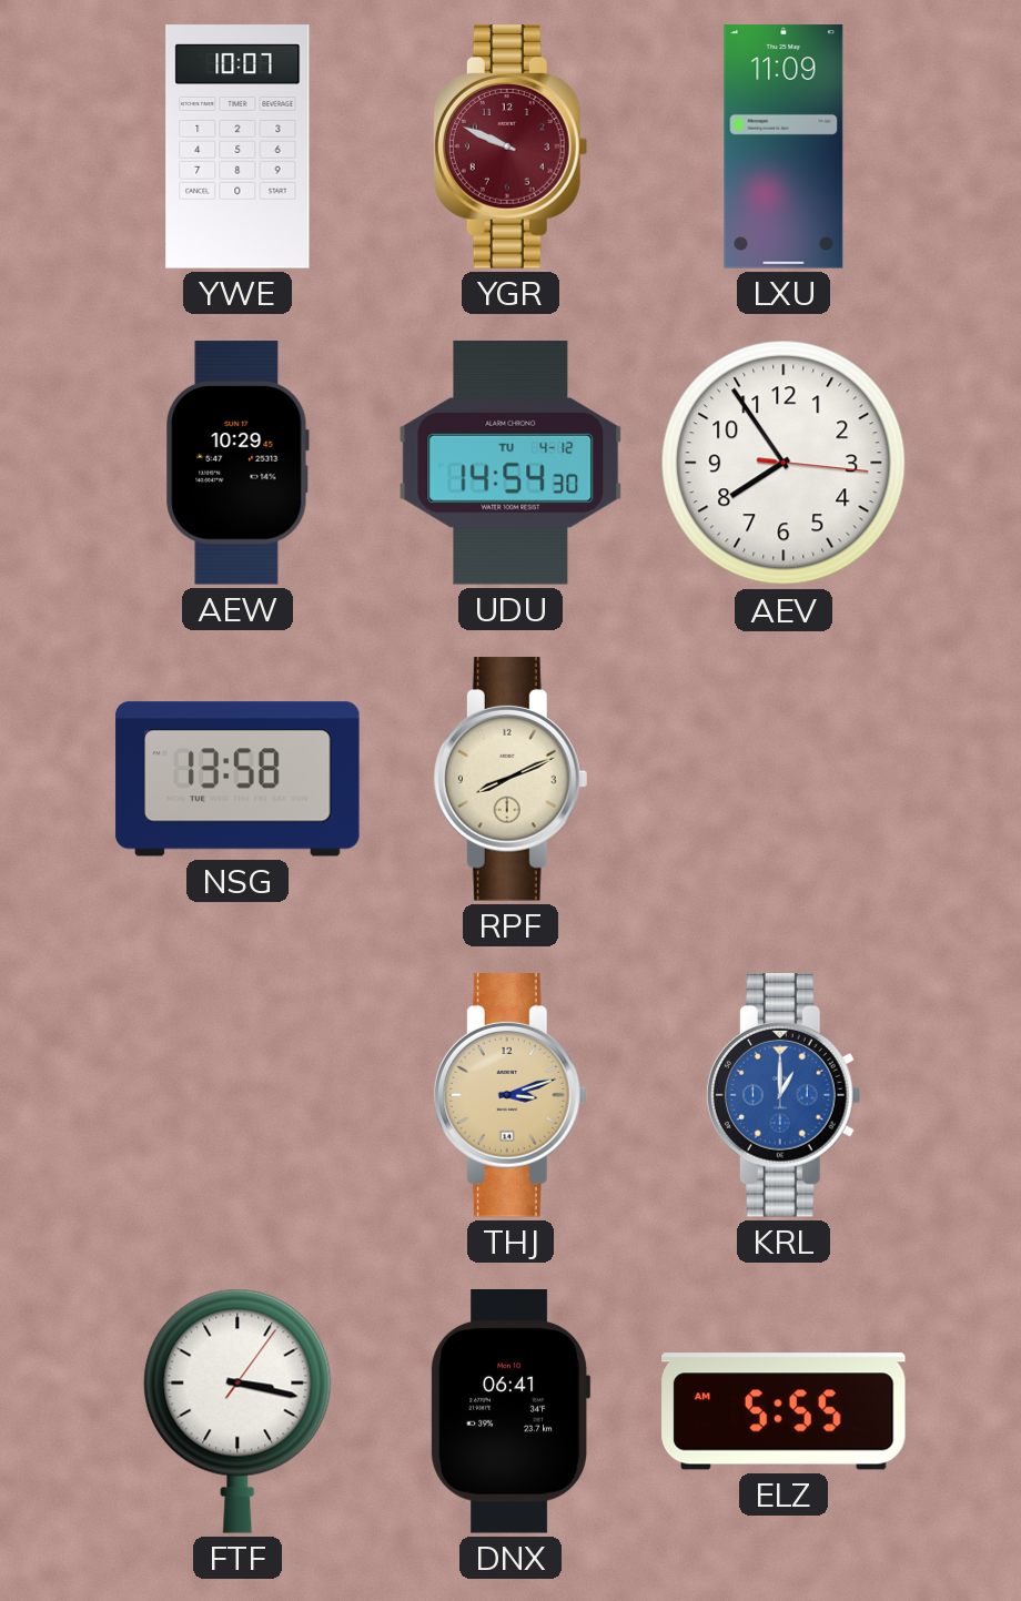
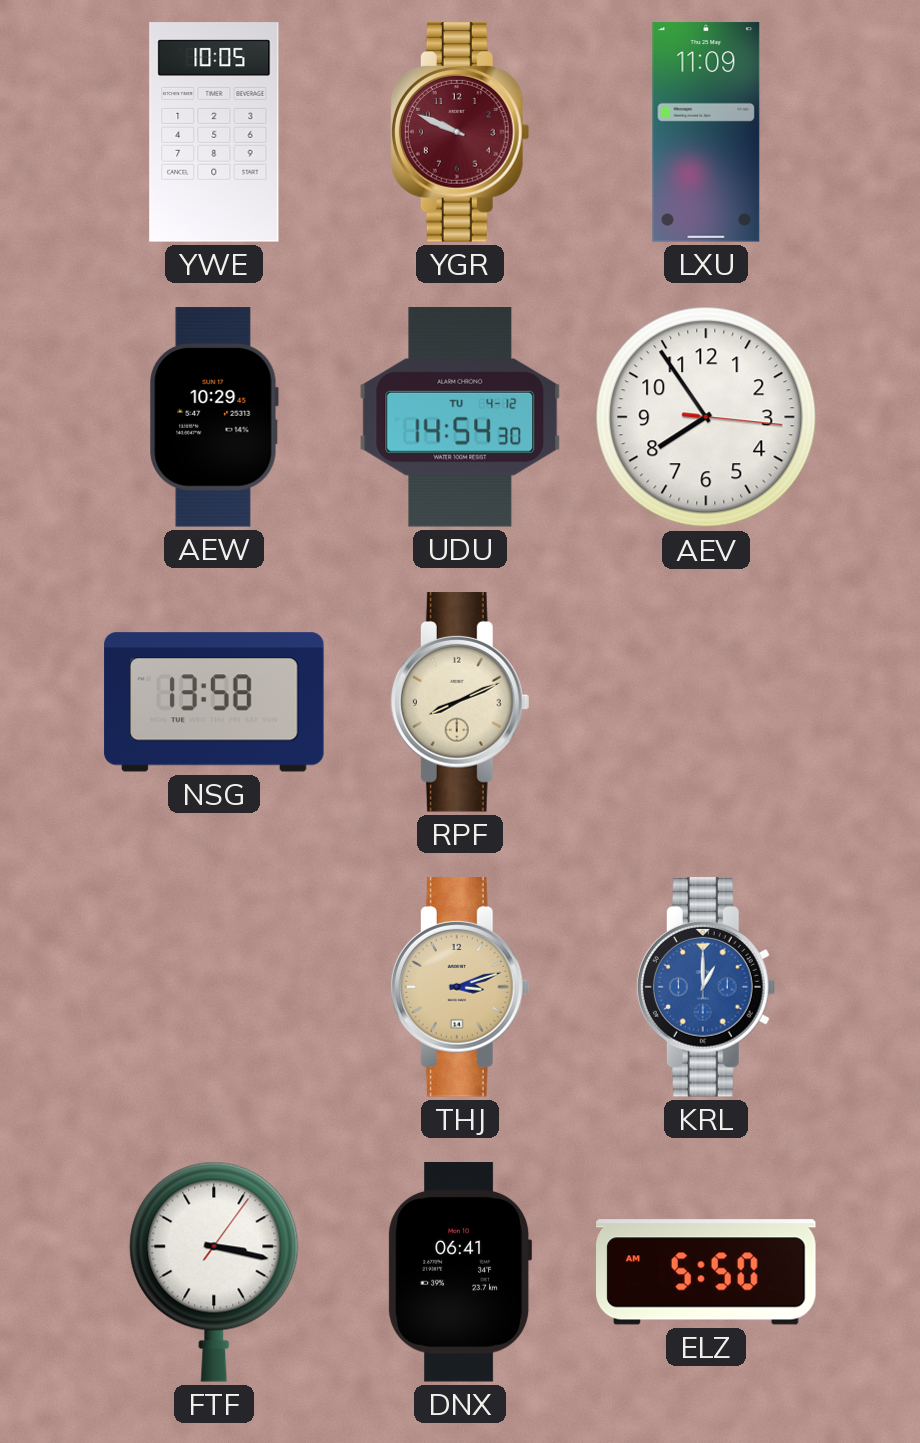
YWE: 10:07 -> 10:05
ELZ: 5:55 -> 5:50
